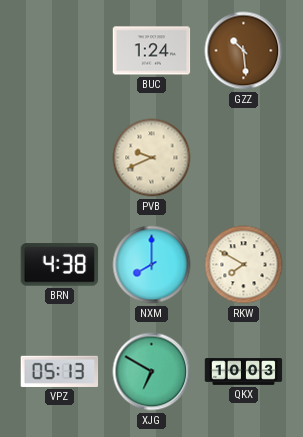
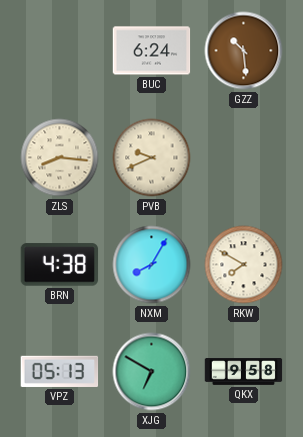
BUC: 1:24 -> 6:24
ZLS: none -> 8:16
NXM: 8:00 -> 8:05
QKX: 10:03 -> 9:58
